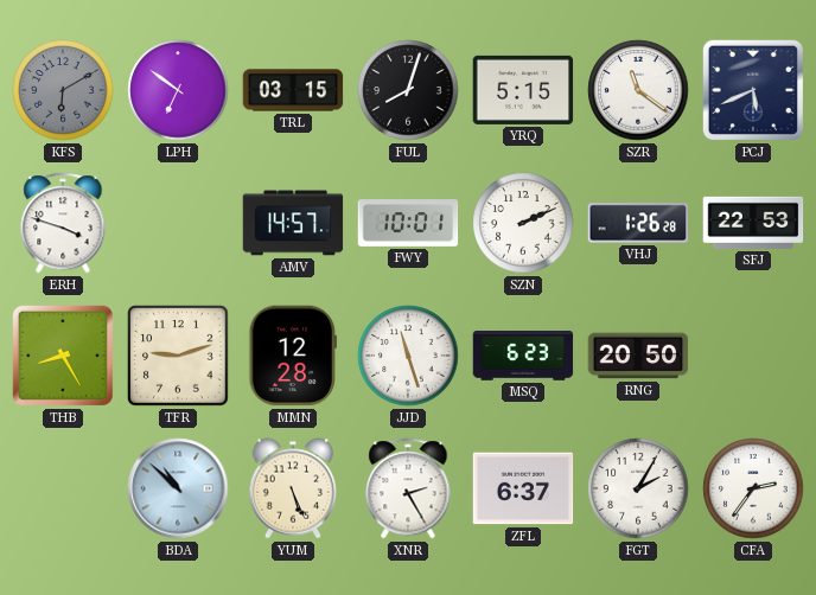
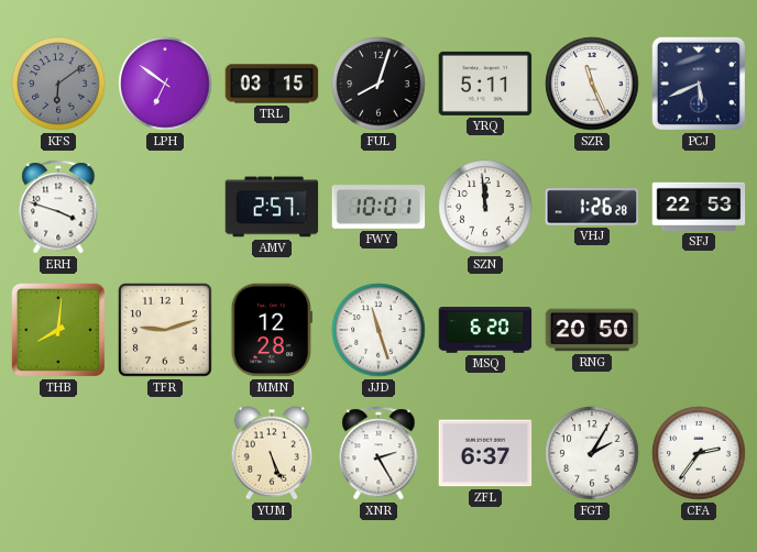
KFS: 6:10 -> 6:09
YRQ: 5:15 -> 5:11
SZR: 11:21 -> 11:26
AMV: 14:57 -> 2:57
SZN: 2:11 -> 11:59
THB: 8:25 -> 8:01
MSQ: 6:23 -> 6:20
BDA: 10:52 -> none
